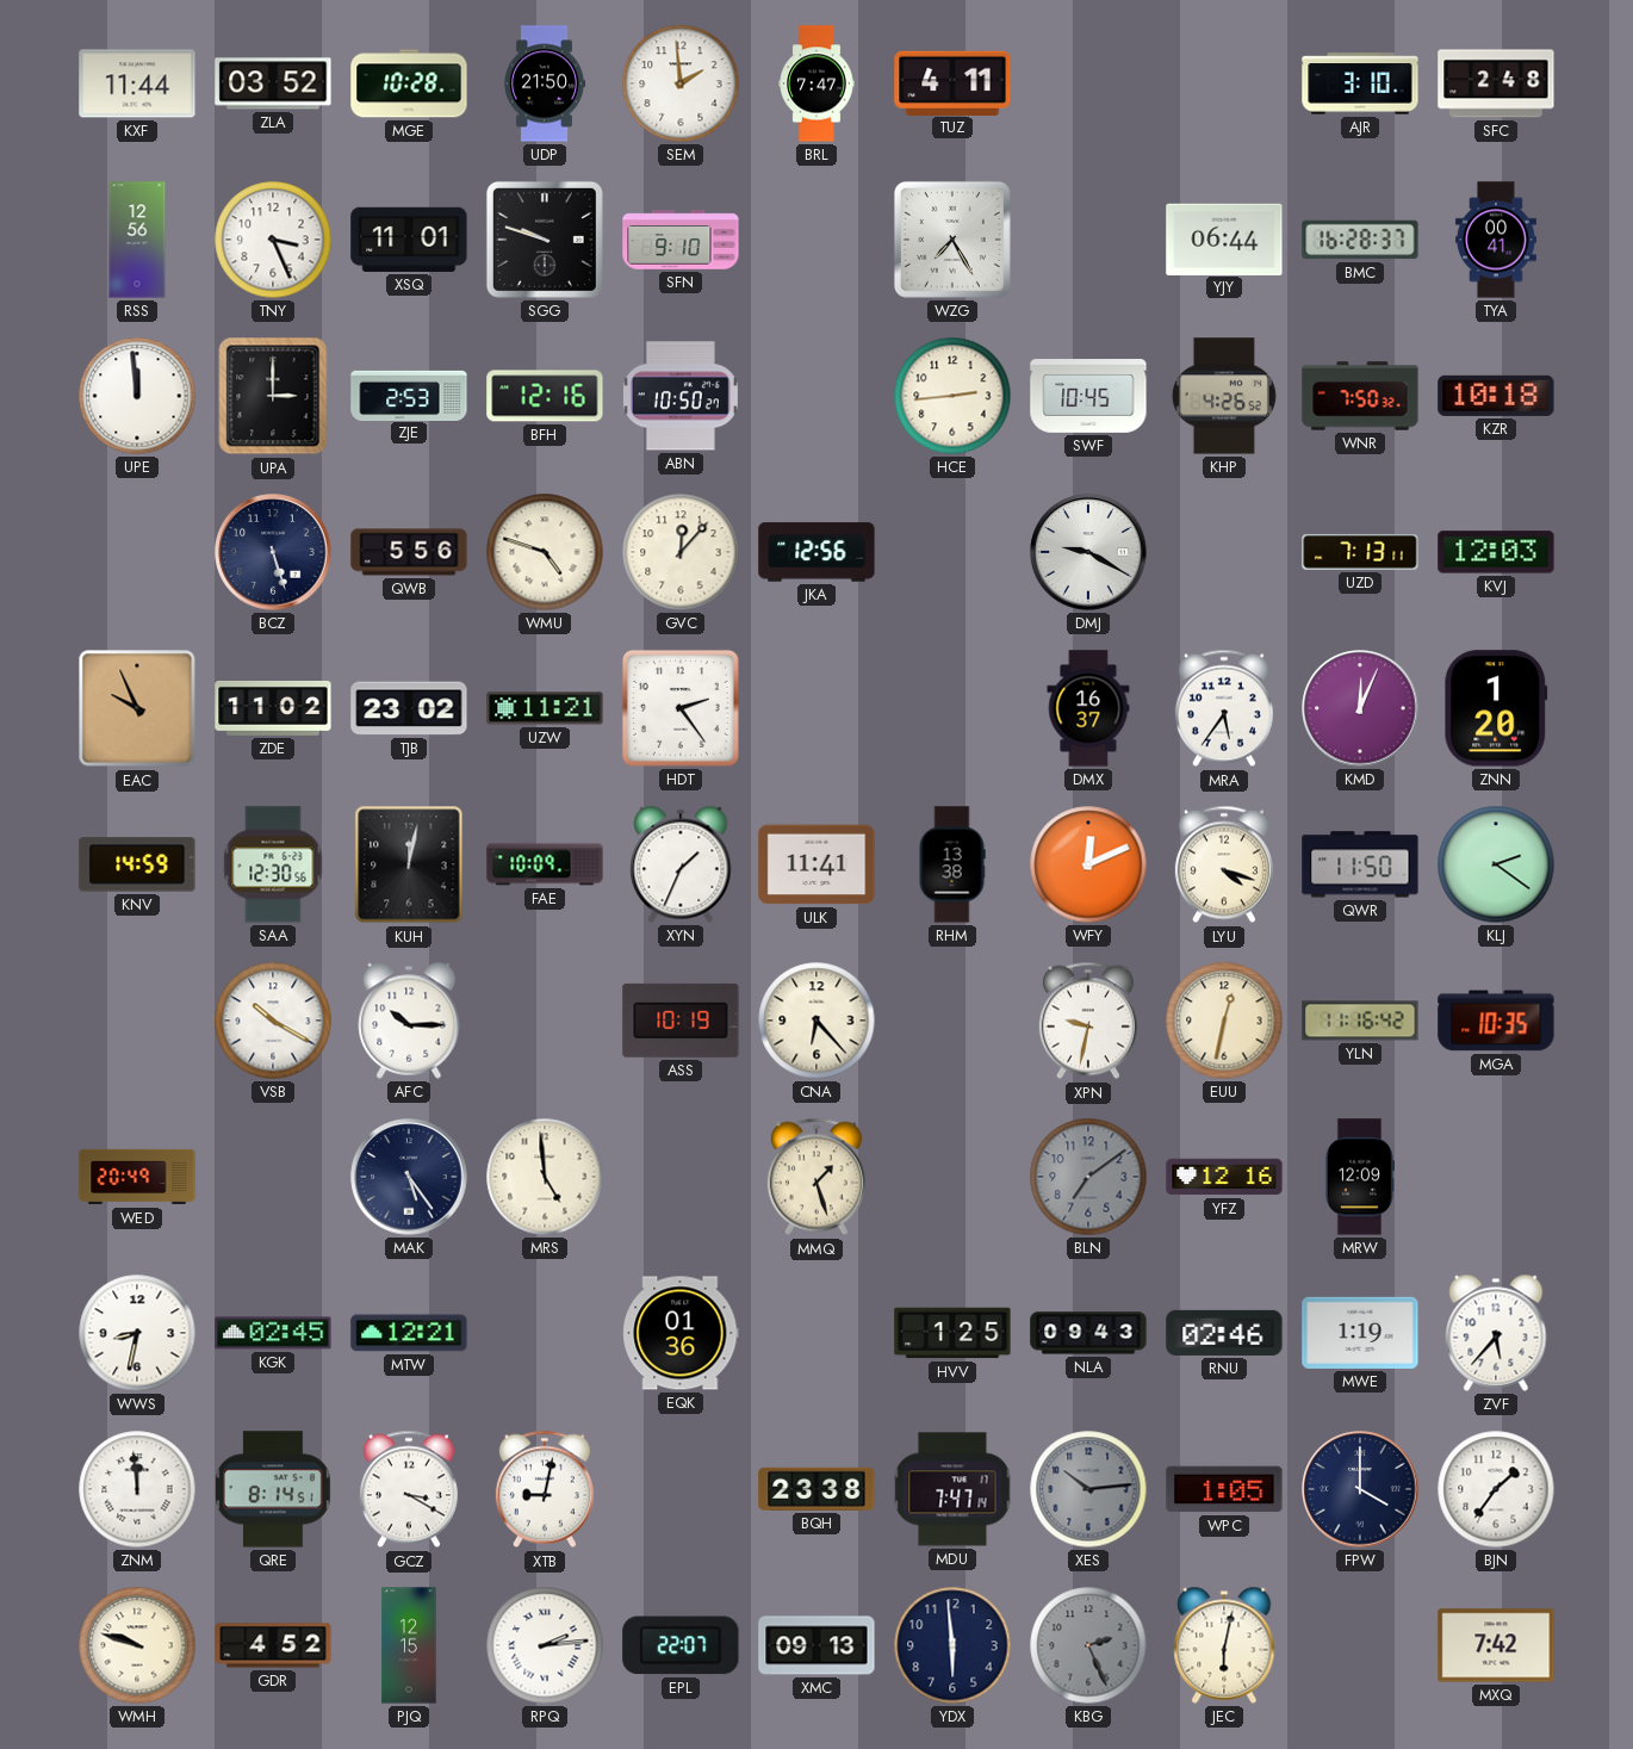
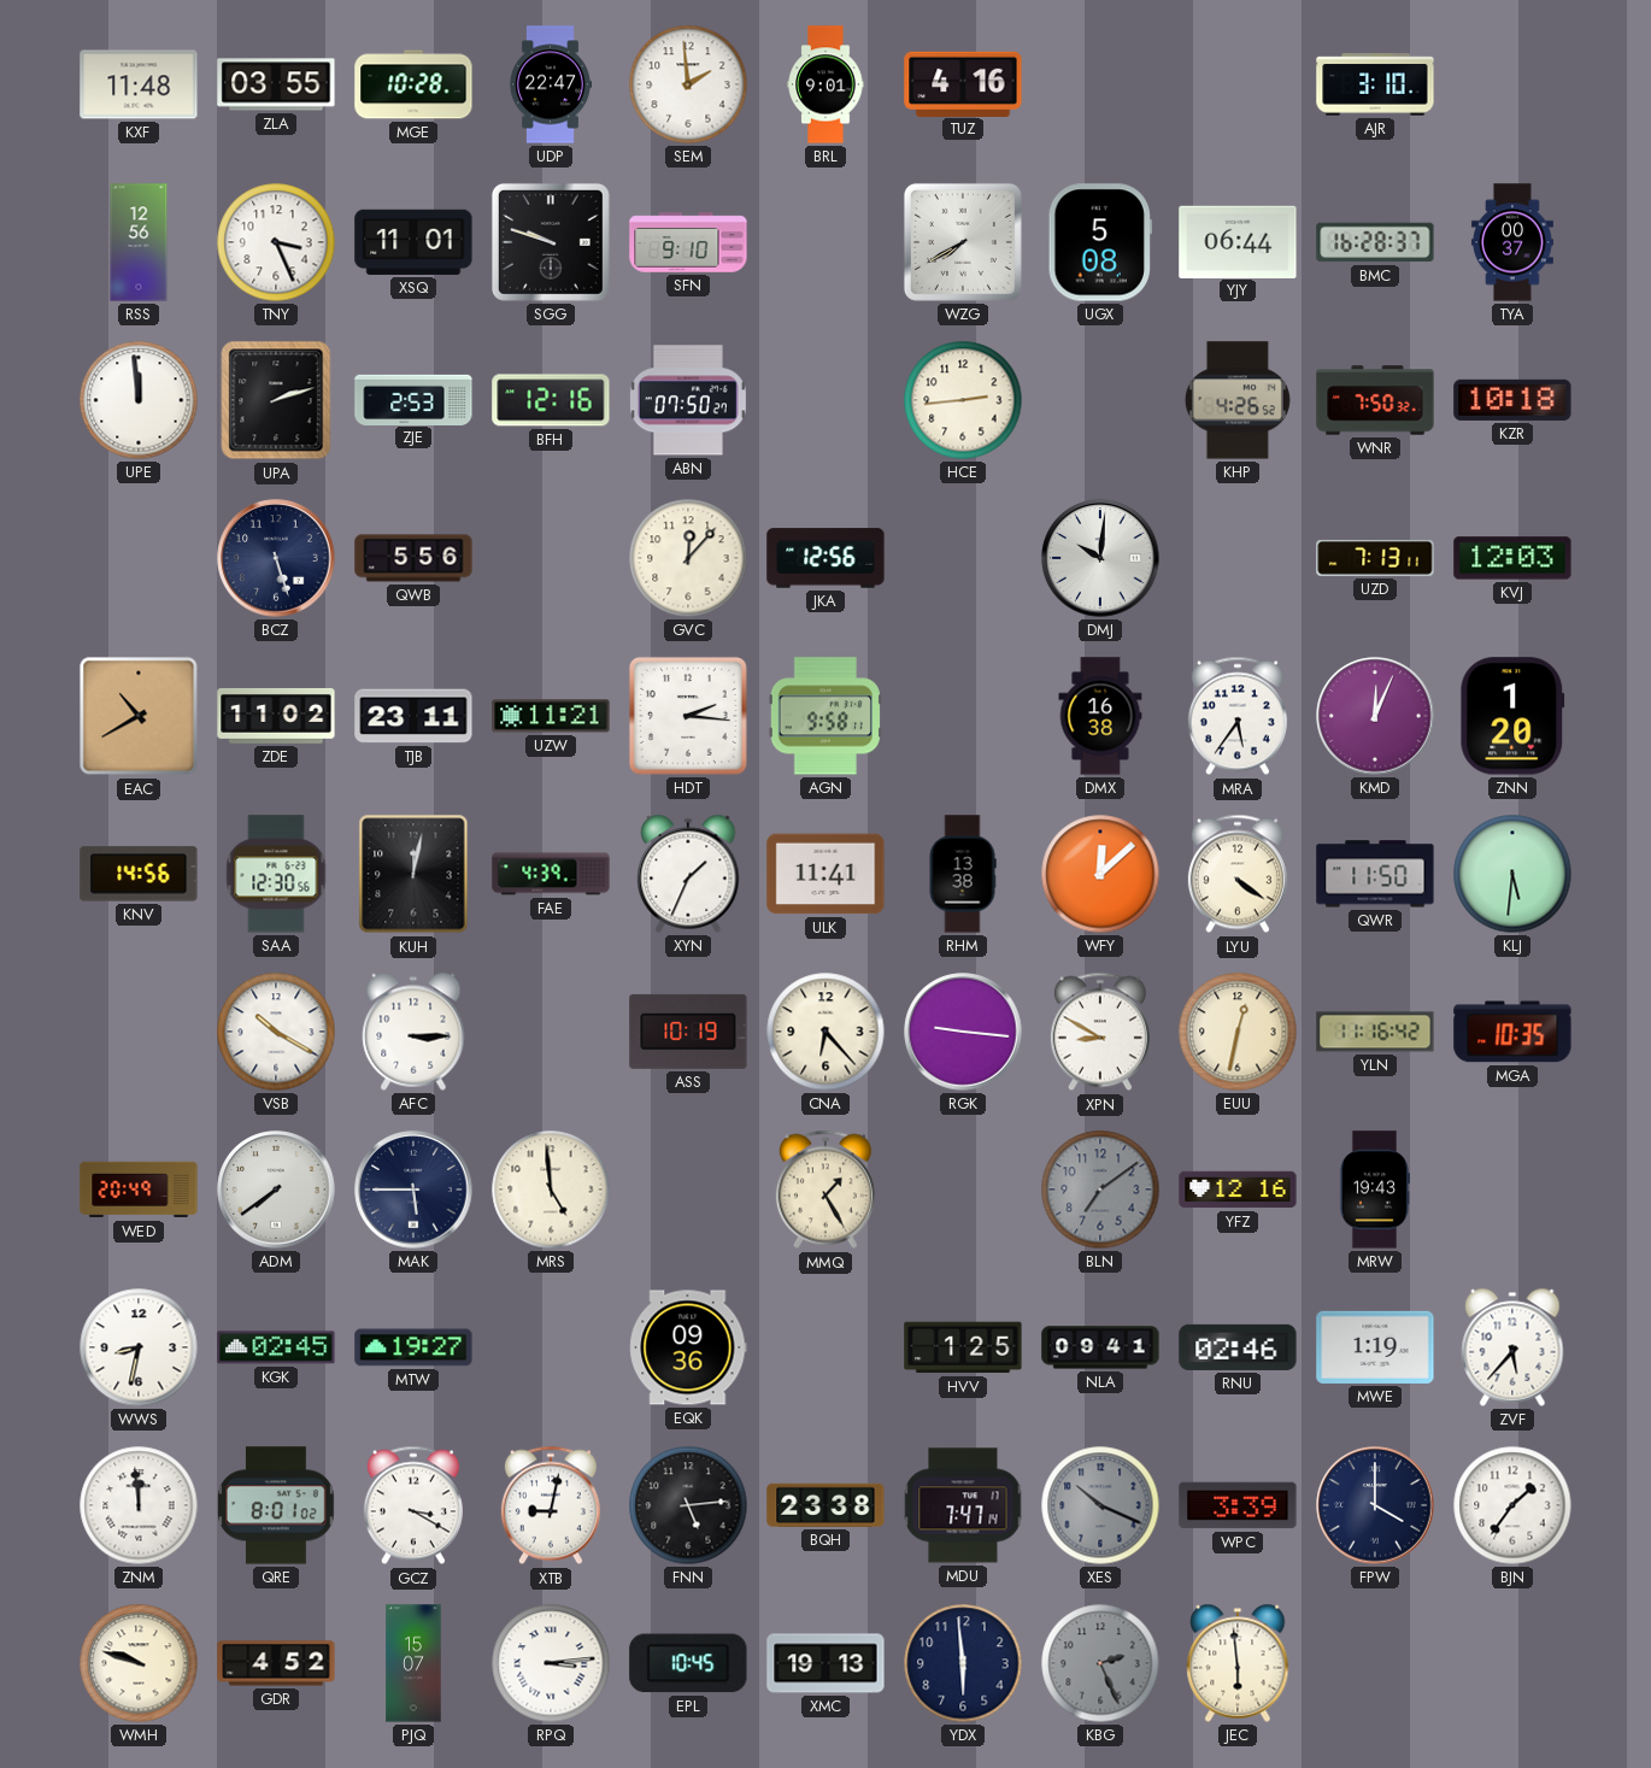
KXF: 11:44 -> 11:48
ZLA: 03:52 -> 03:55
UDP: 21:50 -> 22:47
BRL: 7:47 -> 9:01
TUZ: 4:11 -> 4:16
SFC: 2:48 -> none
WZG: 7:25 -> 7:40
UGX: none -> 5:08
TYA: 00:41 -> 00:37
UPA: 3:00 -> 2:12
ABN: 10:50 -> 07:50
SWF: 10:45 -> none
WMU: 4:48 -> none
DMJ: 9:20 -> 10:01
EAC: 9:56 -> 10:40
TJB: 23:02 -> 23:11
HDT: 2:24 -> 2:16
AGN: none -> 9:58
DMX: 16:37 -> 16:38
KNV: 14:59 -> 14:56
FAE: 10:09 -> 4:39
WFY: 12:11 -> 12:08
LYU: 4:18 -> 4:21
KLJ: 2:21 -> 5:31
AFC: 10:15 -> 3:15
RGK: none -> 9:16
XPN: 9:32 -> 8:50
ADM: none -> 7:39
MAK: 5:24 -> 5:45
MMQ: 1:27 -> 1:25
MRW: 12:09 -> 19:43
MTW: 12:21 -> 19:27
EQK: 01:36 -> 09:36
NLA: 09:43 -> 09:41
QRE: 8:14 -> 8:01
FNN: none -> 5:14
XES: 10:14 -> 10:19
WPC: 1:05 -> 3:39
PJQ: 12:15 -> 15:07
RPQ: 2:14 -> 3:14
EPL: 22:07 -> 10:45
XMC: 09:13 -> 19:13
JEC: 6:02 -> 5:59
MXQ: 7:42 -> none
